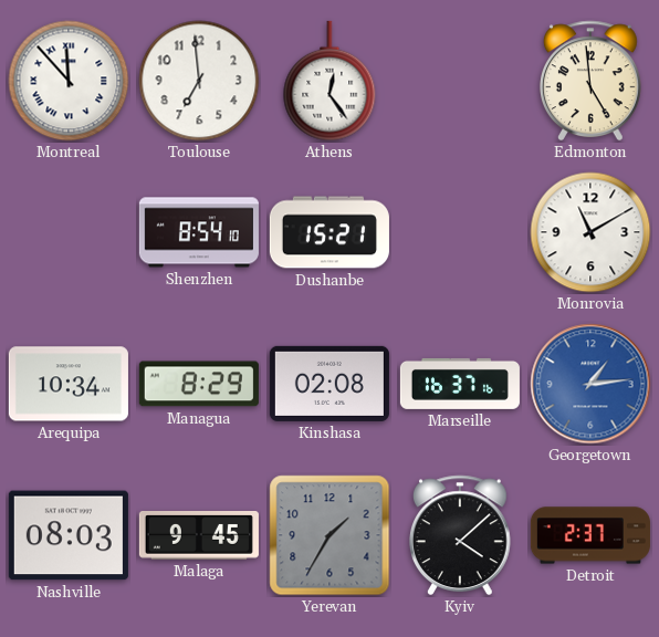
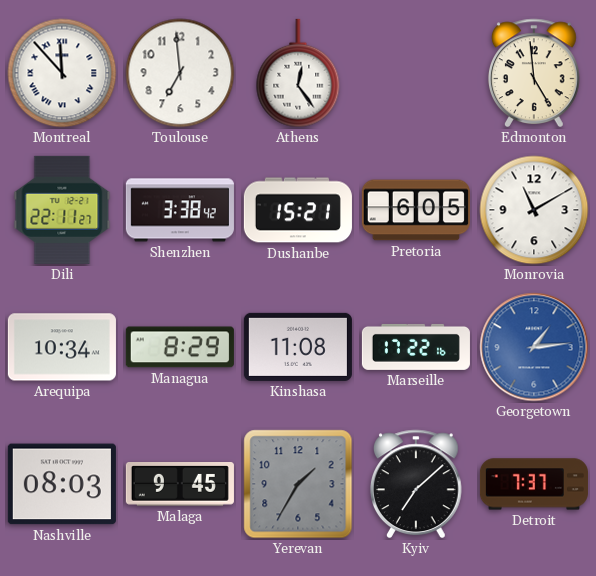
Dili: none -> 22:11
Shenzhen: 8:54 -> 3:38
Pretoria: none -> 6:05
Kinshasa: 02:08 -> 11:08
Marseille: 16:37 -> 17:22
Kyiv: 4:08 -> 7:08
Detroit: 2:37 -> 7:37
